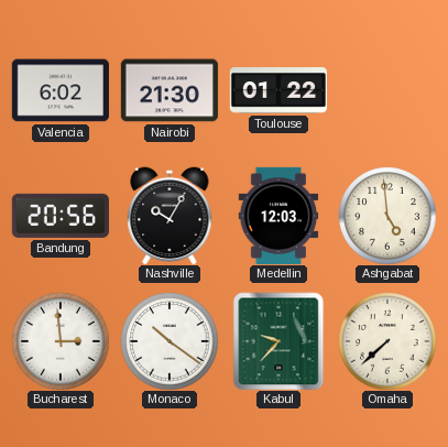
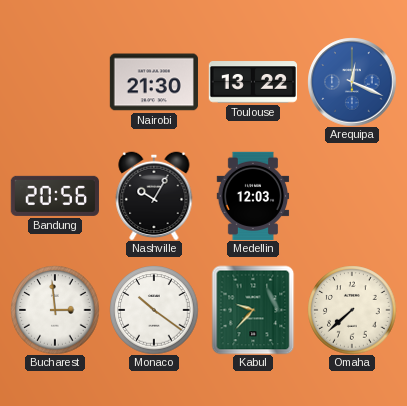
Valencia: 6:02 -> none
Toulouse: 01:22 -> 13:22
Arequipa: none -> 12:19
Ashgabat: 4:59 -> none
